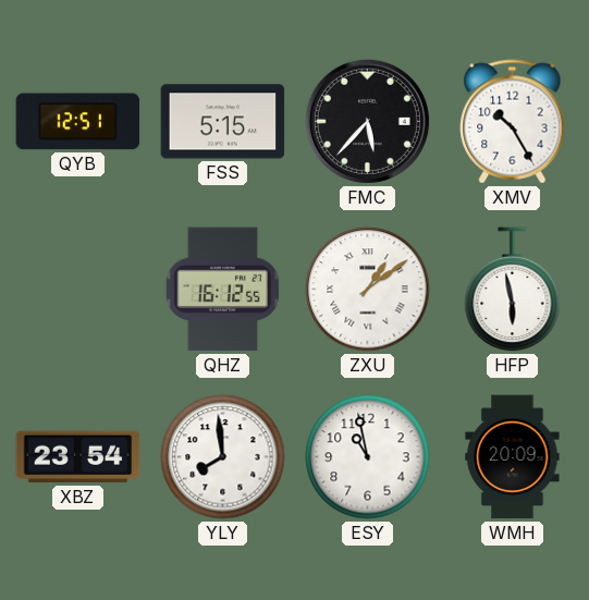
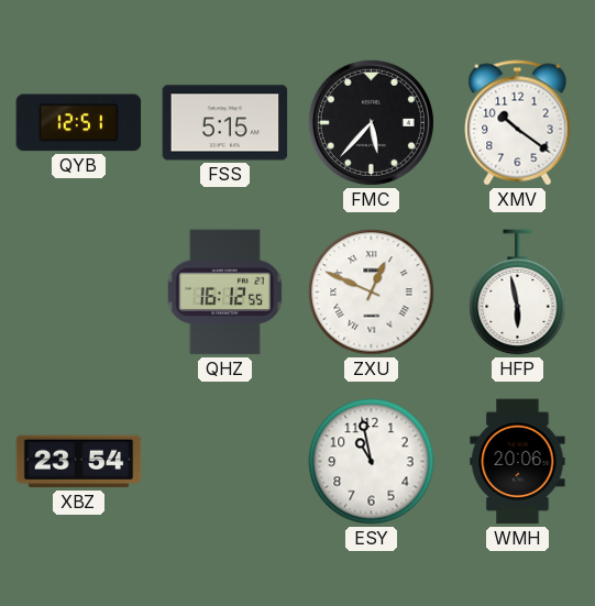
XMV: 10:25 -> 10:21
ZXU: 1:09 -> 12:49
YLY: 7:59 -> none
WMH: 20:09 -> 20:06
